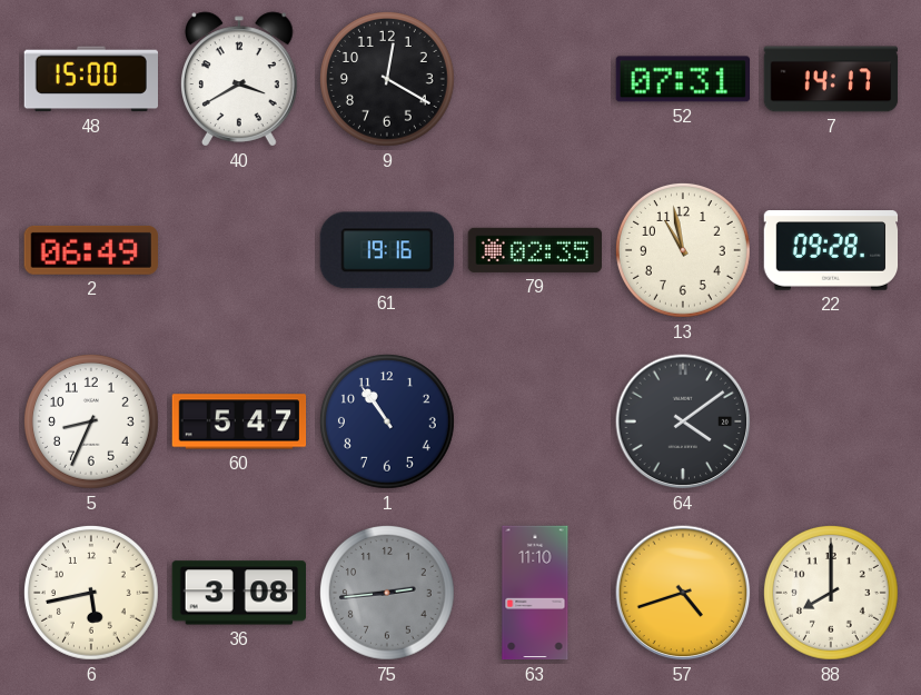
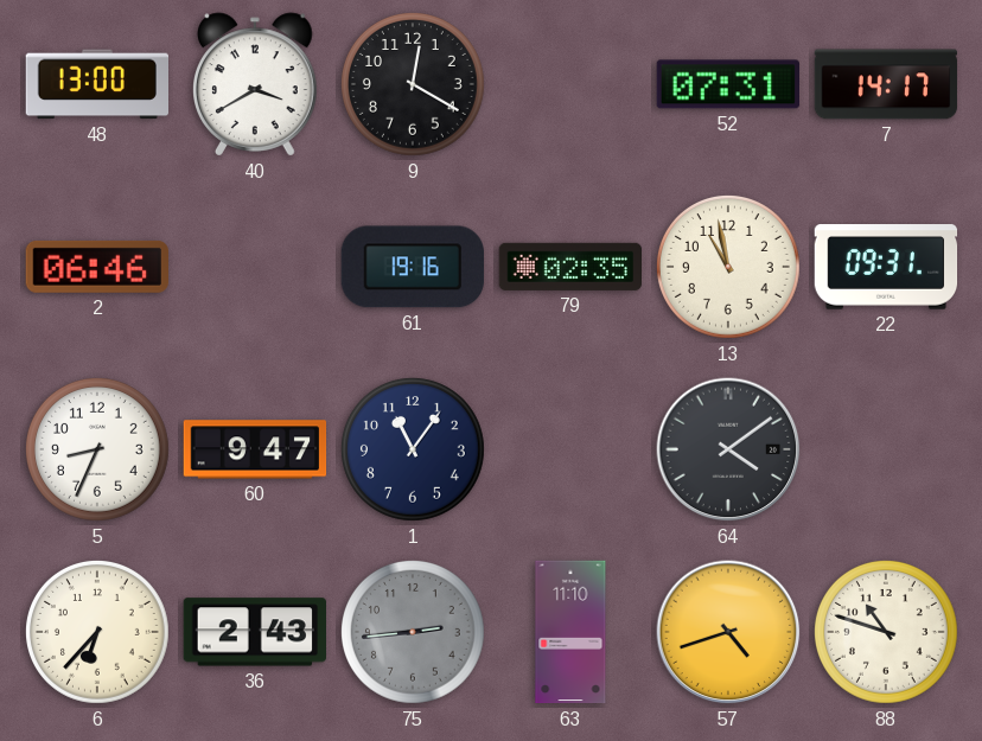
48: 15:00 -> 13:00
2: 06:49 -> 06:46
22: 09:28 -> 09:31
60: 5:47 -> 9:47
1: 10:54 -> 11:06
6: 5:43 -> 6:37
36: 3:08 -> 2:43
88: 8:00 -> 10:48
